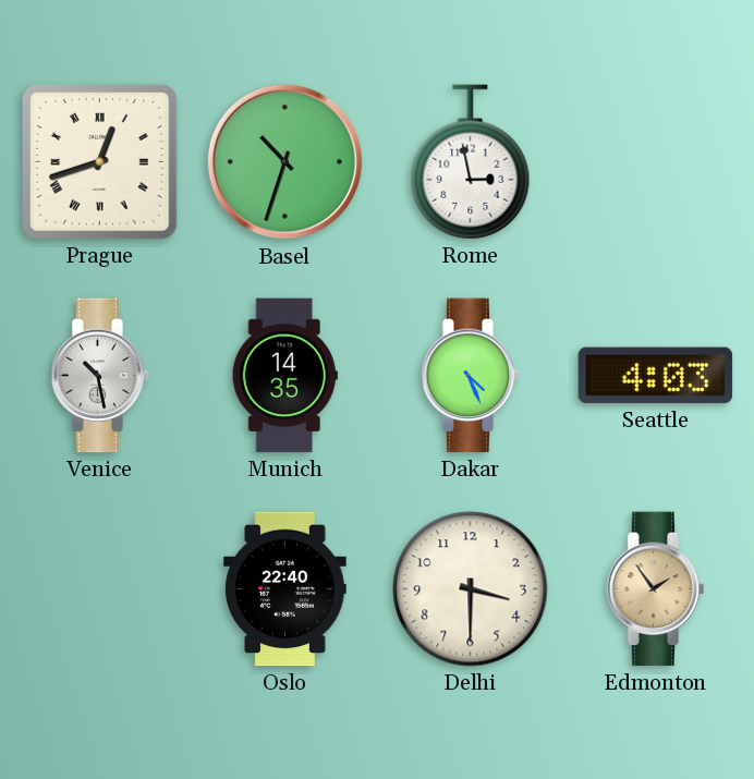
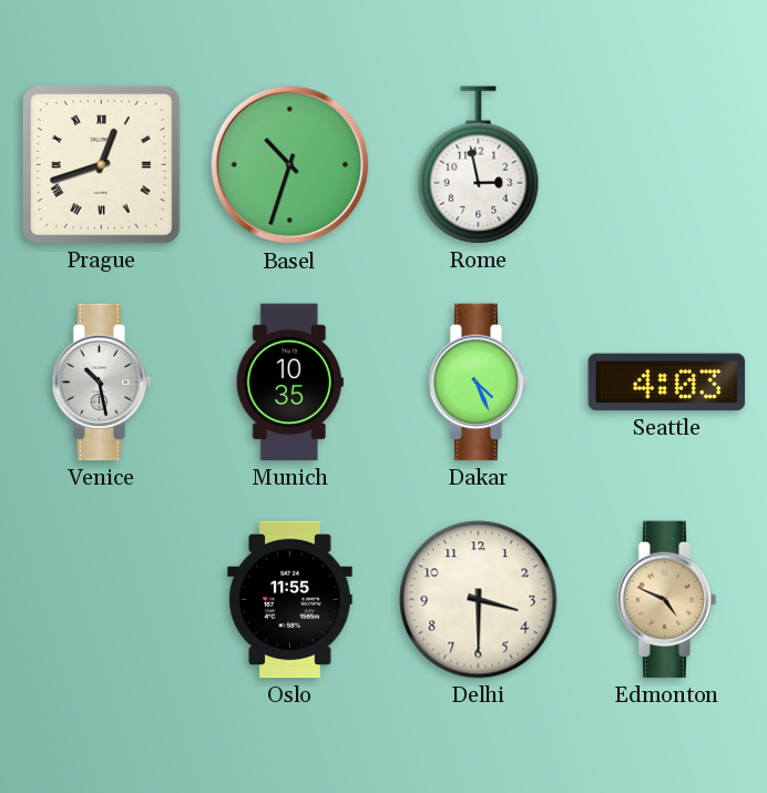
Munich: 14:35 -> 10:35
Oslo: 22:40 -> 11:55
Edmonton: 1:54 -> 4:49
